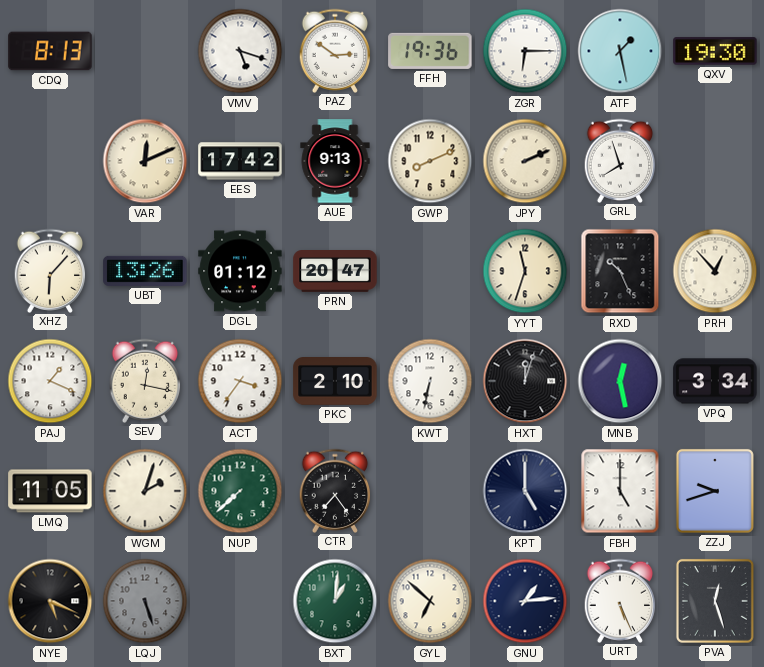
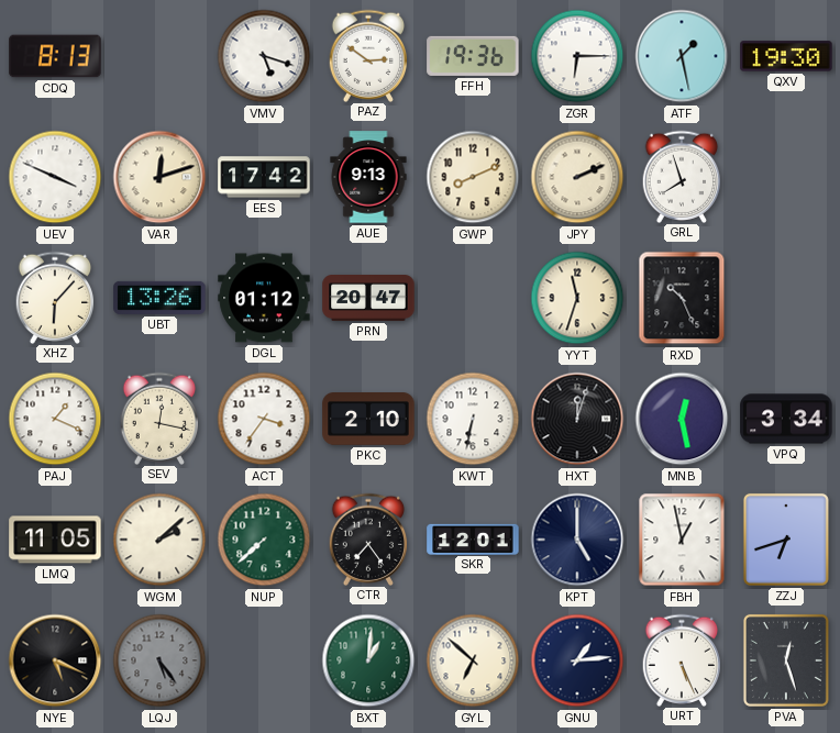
UEV: none -> 3:49
VAR: 12:11 -> 12:12
PRH: 12:53 -> none
WGM: 2:03 -> 2:08
SKR: none -> 12:01
FBH: 5:00 -> 12:58
ZZJ: 9:42 -> 6:42
LQJ: 5:27 -> 5:24
